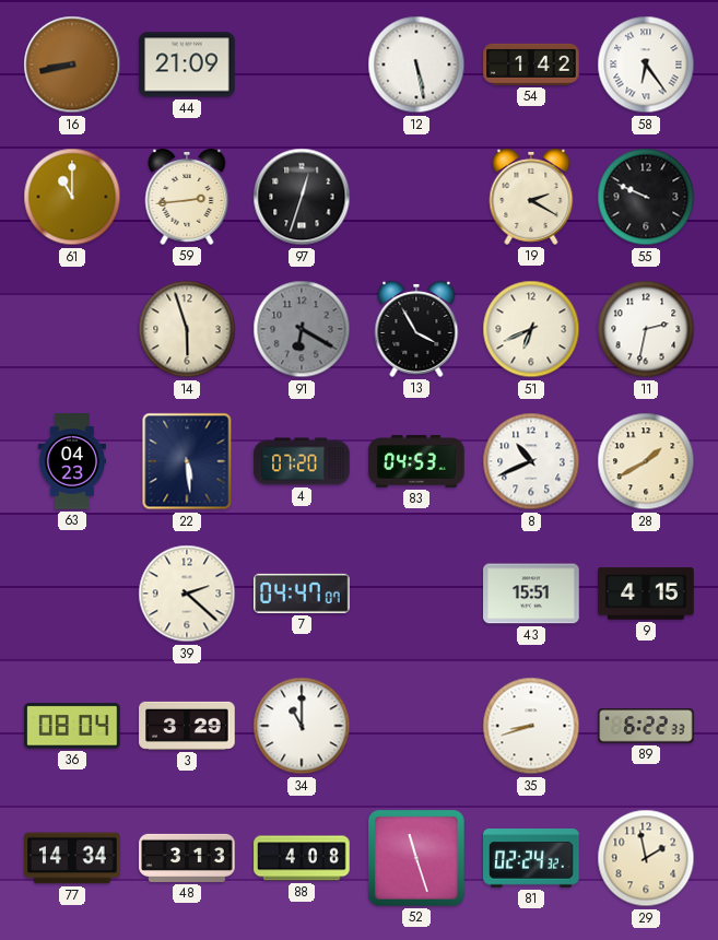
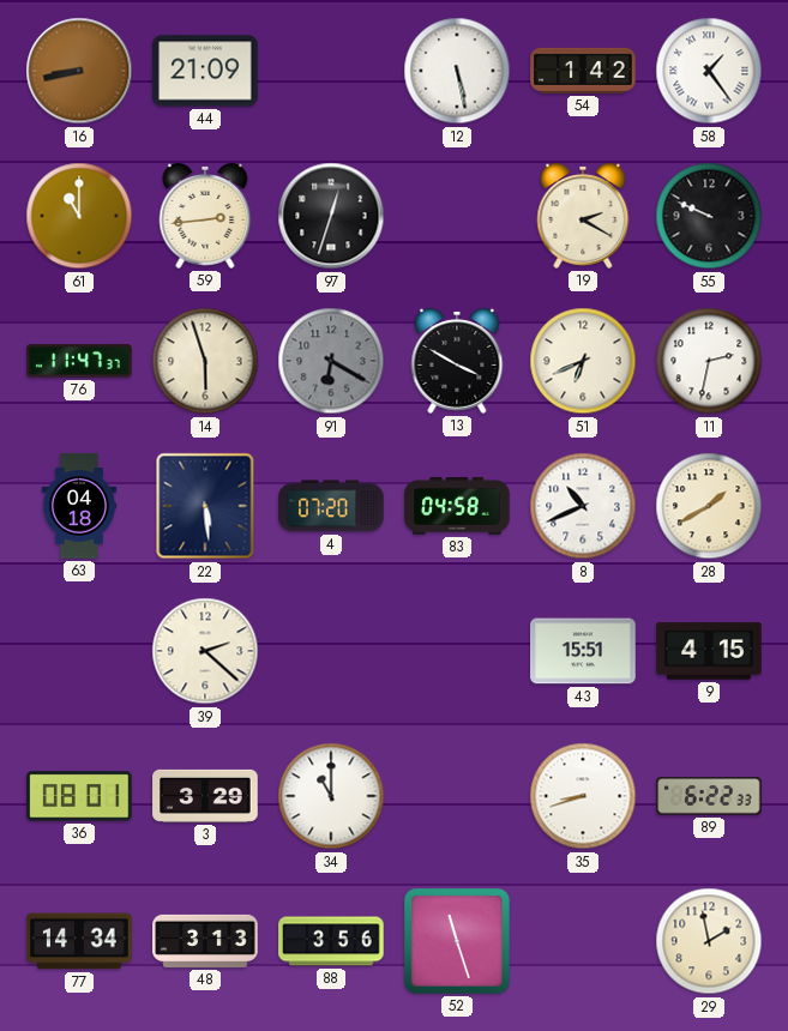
58: 6:24 -> 1:24
76: none -> 11:47
13: 3:55 -> 3:50
63: 04:23 -> 04:18
83: 04:53 -> 04:58
7: 04:47 -> none
36: 08:04 -> 08:01
88: 4:08 -> 3:56
81: 02:24 -> none
